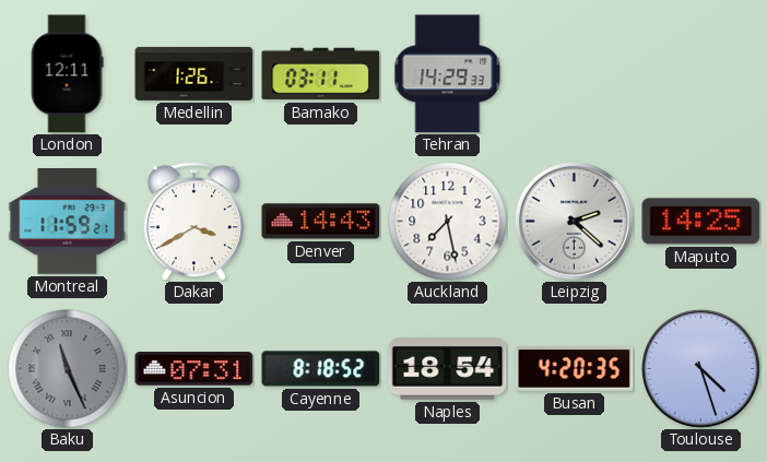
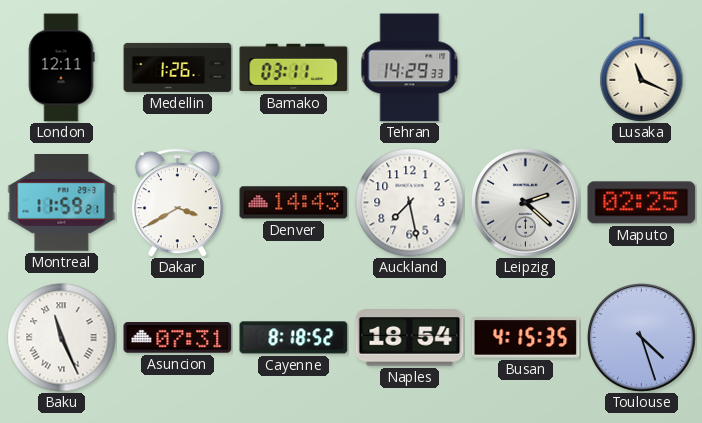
Lusaka: none -> 11:19
Maputo: 14:25 -> 02:25
Baku dial: grey -> white
Busan: 4:20 -> 4:15
